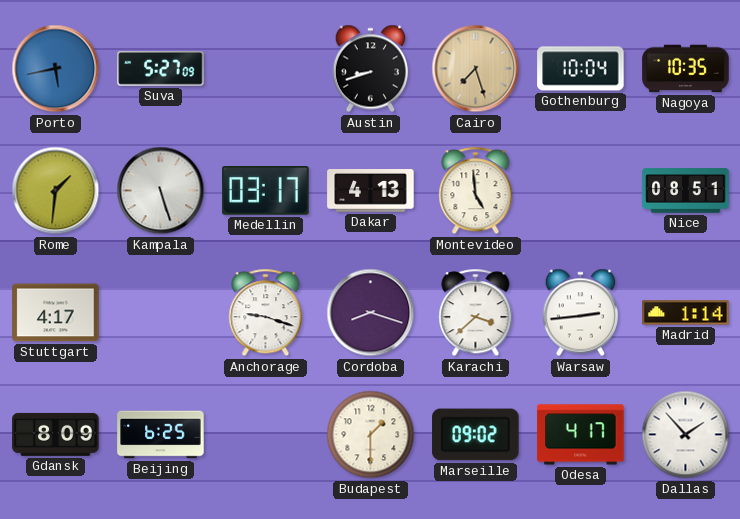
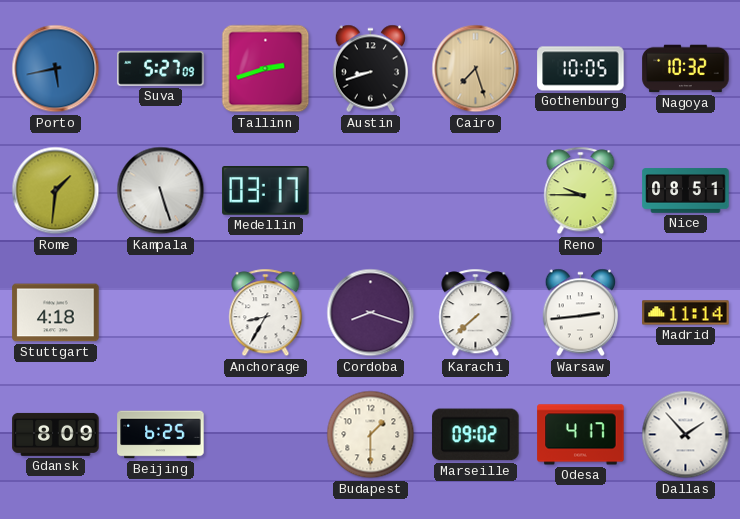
Tallinn: none -> 2:42
Gothenburg: 10:04 -> 10:05
Nagoya: 10:35 -> 10:32
Dakar: 4:13 -> none
Montevideo: 4:59 -> none
Reno: none -> 9:45
Stuttgart: 4:17 -> 4:18
Anchorage: 9:18 -> 8:35
Karachi: 3:38 -> 7:38
Madrid: 1:14 -> 11:14
